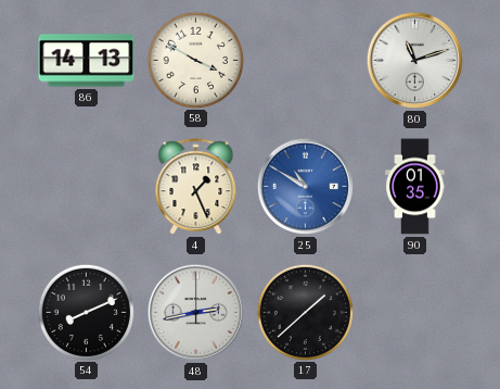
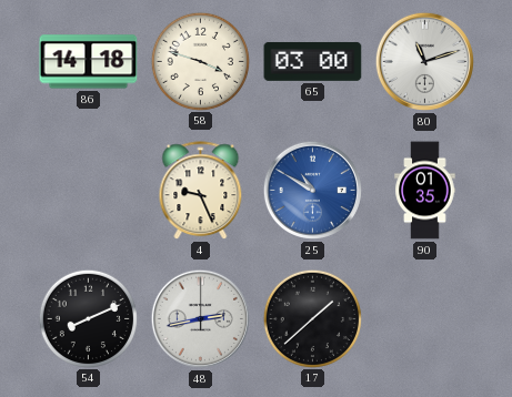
86: 14:13 -> 14:18
58: 3:50 -> 3:48
65: none -> 03:00
4: 1:26 -> 9:26
